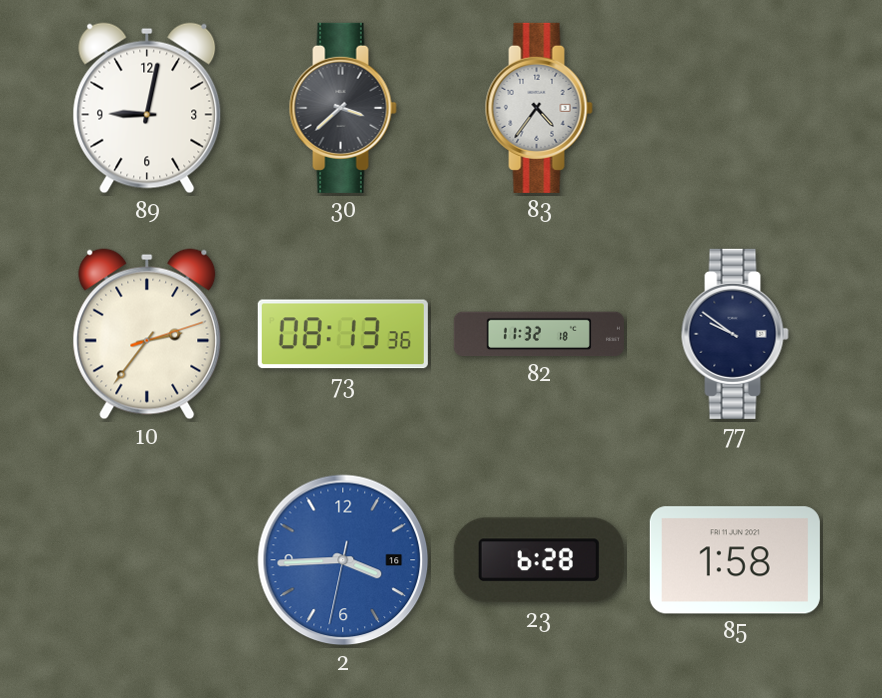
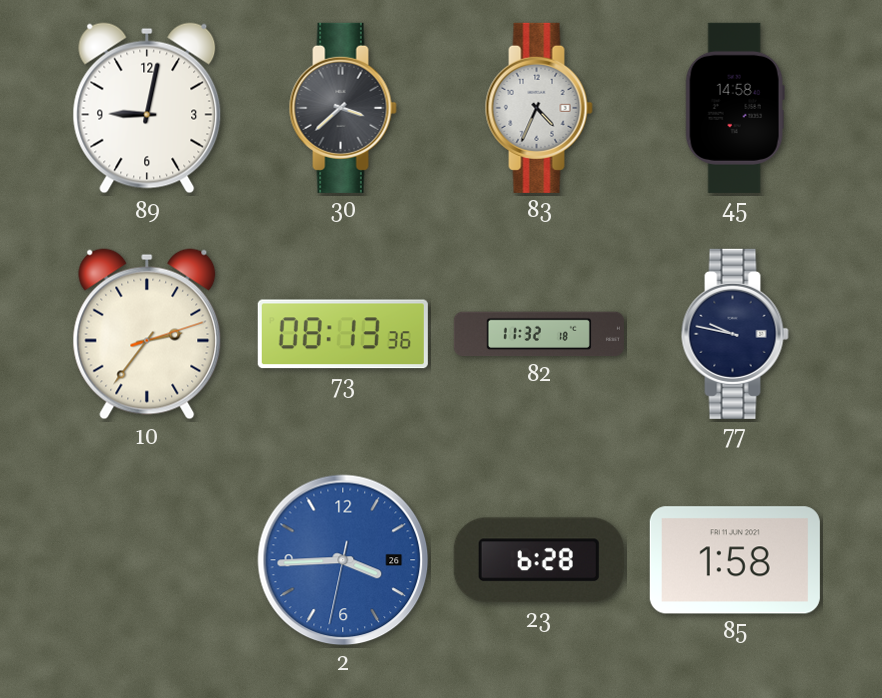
83: 4:36 -> 4:34
45: none -> 14:58
77: 9:51 -> 9:47
2 date: 16 -> 26
